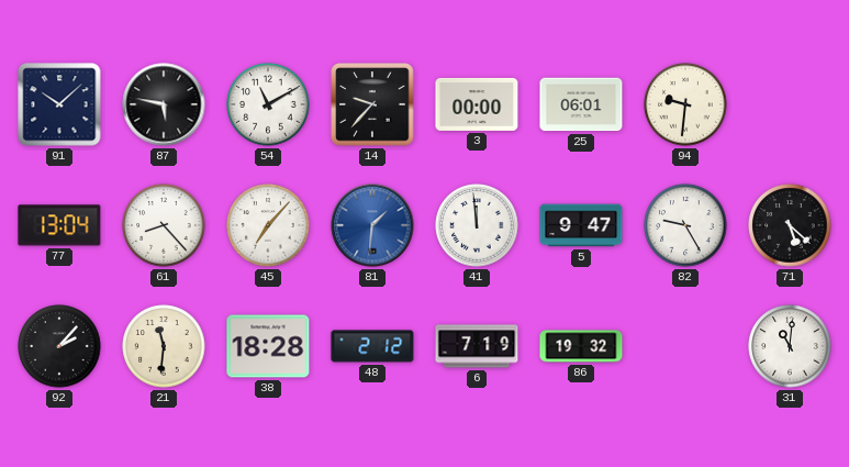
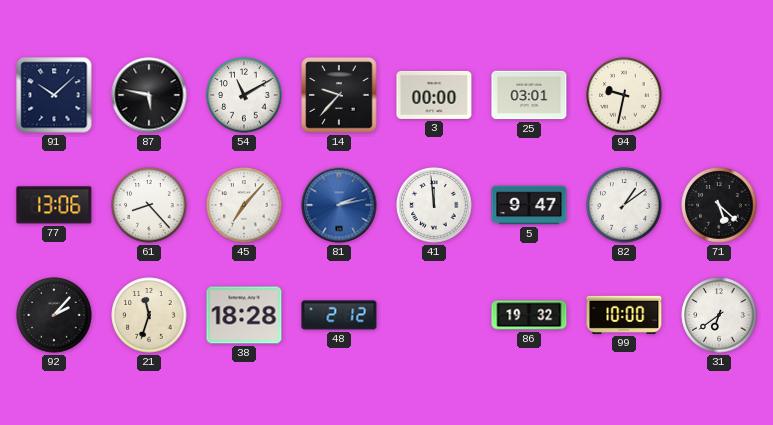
25: 06:01 -> 03:01
94: 9:31 -> 9:32
77: 13:04 -> 13:06
81: 1:31 -> 2:13
82: 9:25 -> 1:09
21: 11:31 -> 11:33
6: 7:19 -> none
99: none -> 10:00
31: 11:01 -> 6:39
